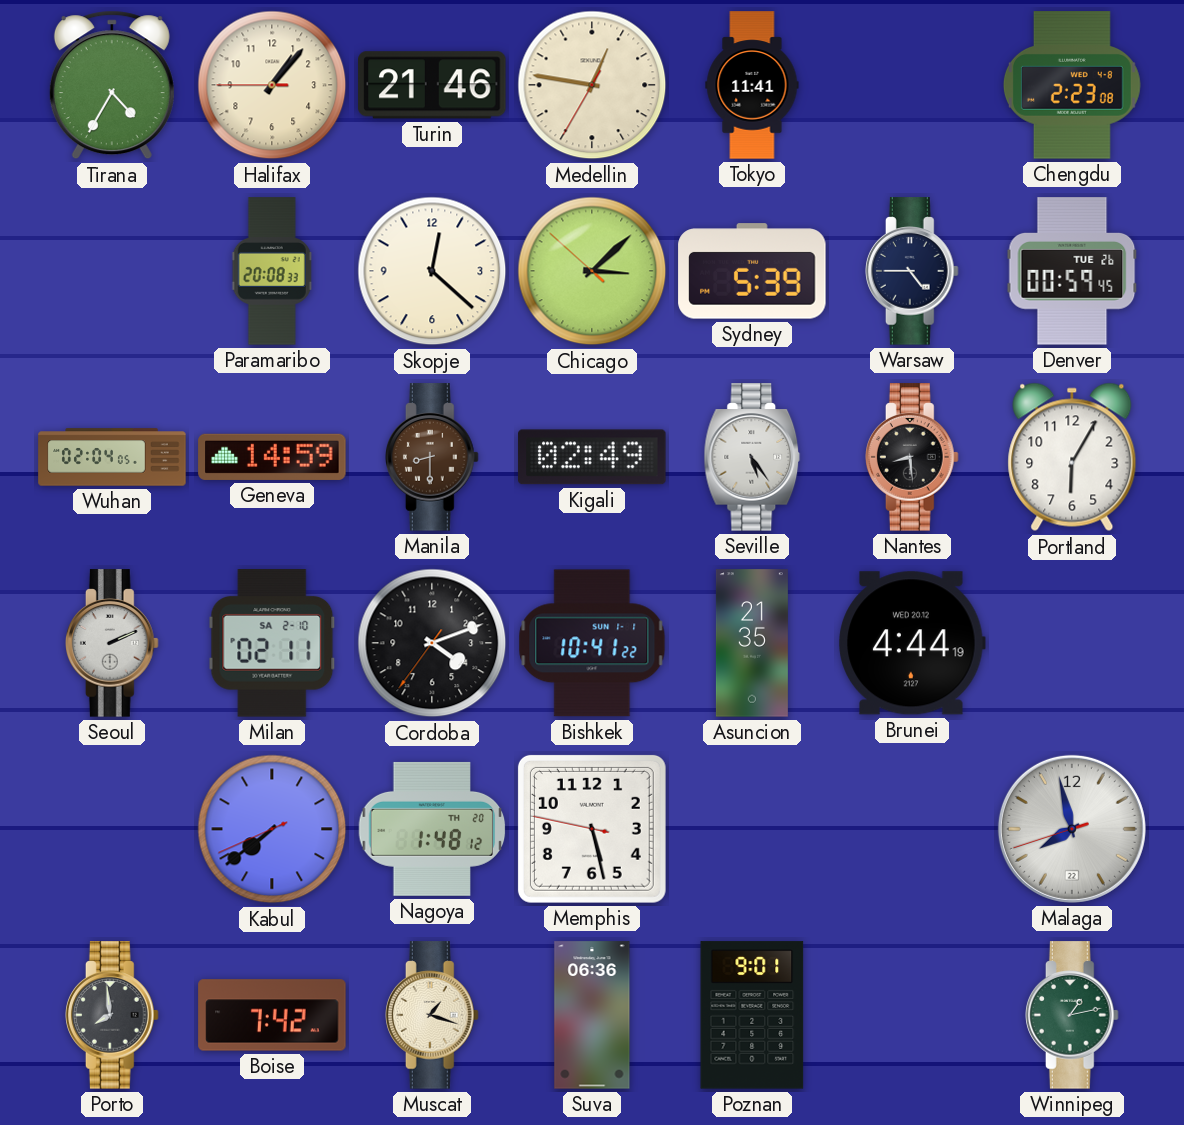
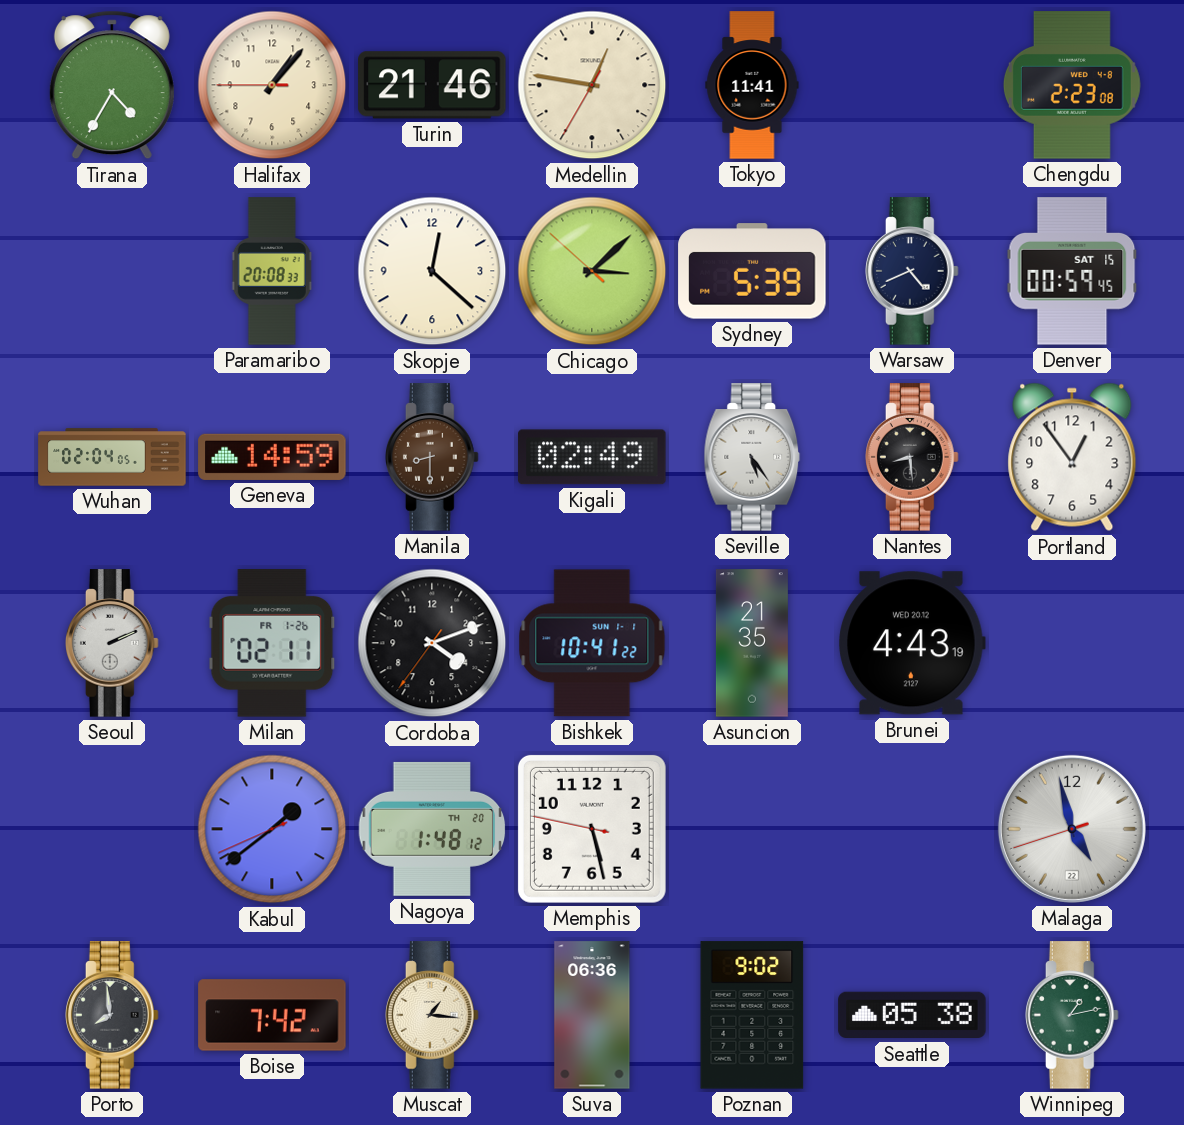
Warsaw: 4:45 -> 4:41
Denver date: TUE 26 -> SAT 15
Portland: 6:05 -> 12:54
Milan date: SA 2-10 -> FR 1-26
Brunei: 4:44 -> 4:43
Kabul: 7:38 -> 1:38
Malaga: 7:57 -> 4:57
Muscat: 1:18 -> 1:16
Poznan: 9:01 -> 9:02
Seattle: none -> 05:38
